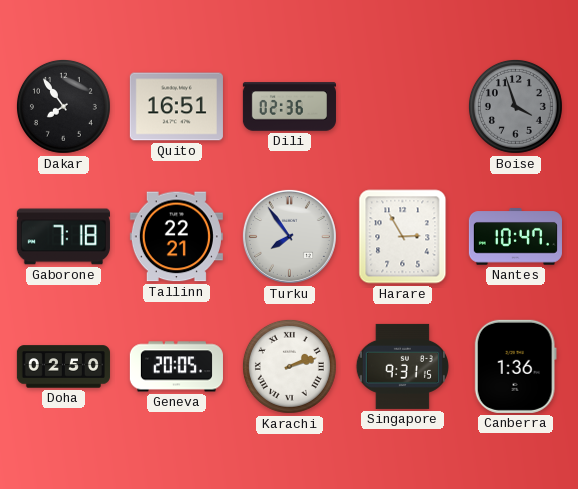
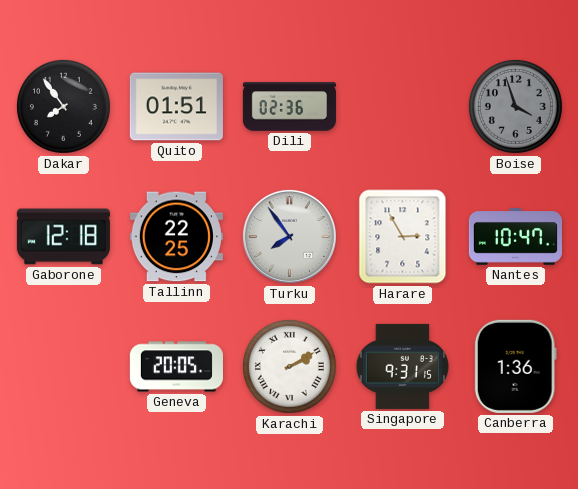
Quito: 16:51 -> 01:51
Gaborone: 7:18 -> 12:18
Tallinn: 22:21 -> 22:25
Doha: 02:50 -> none
Karachi: 2:12 -> 2:10
